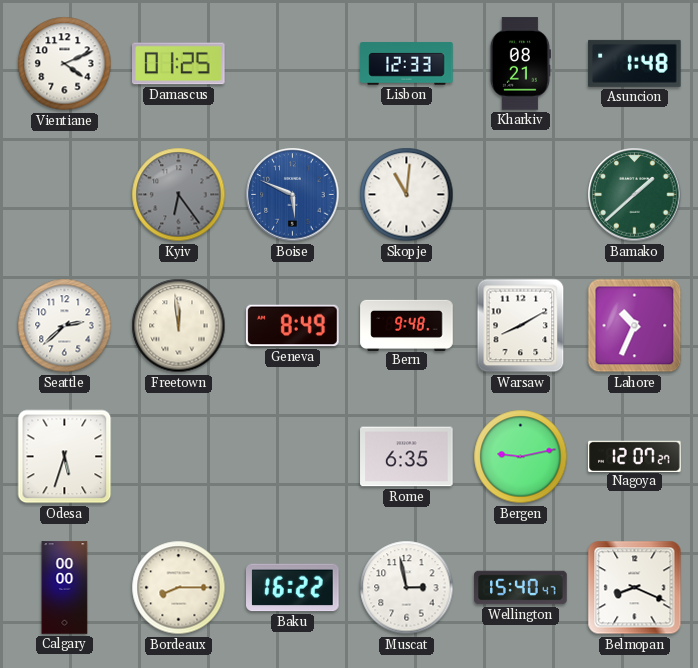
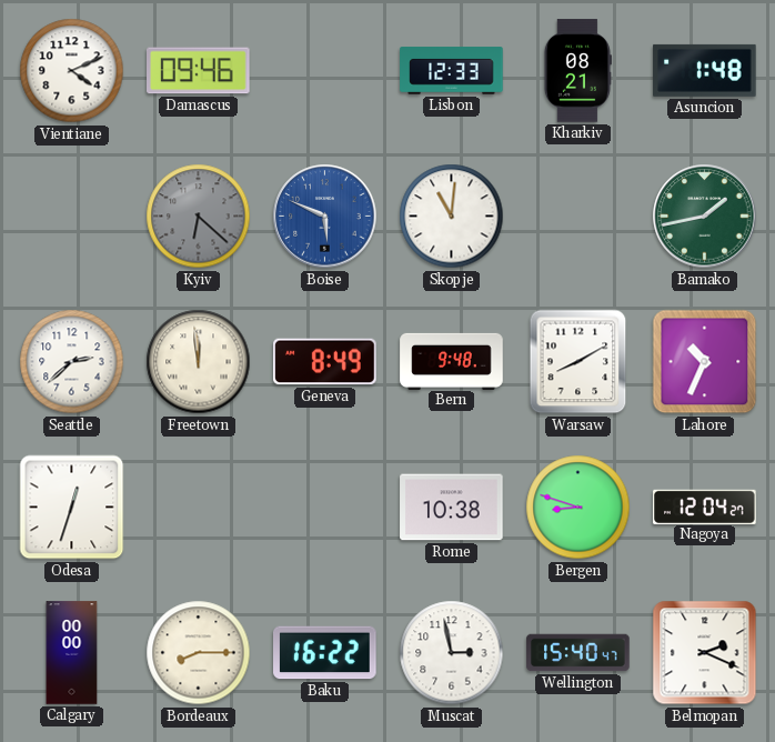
Damascus: 01:25 -> 09:46
Kyiv: 6:24 -> 6:22
Bamako: 1:38 -> 1:43
Odesa: 5:33 -> 12:33
Rome: 6:35 -> 10:38
Bergen: 9:13 -> 8:48
Nagoya: 12:07 -> 12:04
Belmopan: 8:19 -> 2:19
